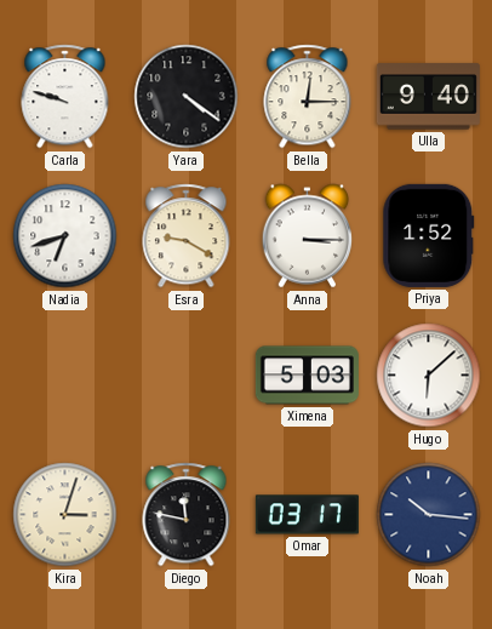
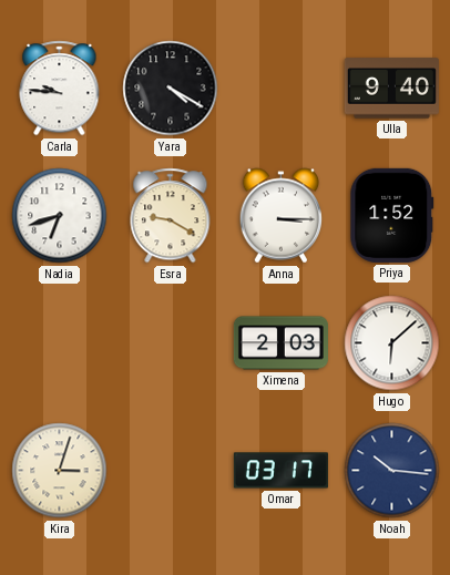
Carla: 9:48 -> 9:46
Yara: 4:21 -> 4:20
Bella: 12:15 -> none
Ximena: 5:03 -> 2:03
Diego: 11:47 -> none
